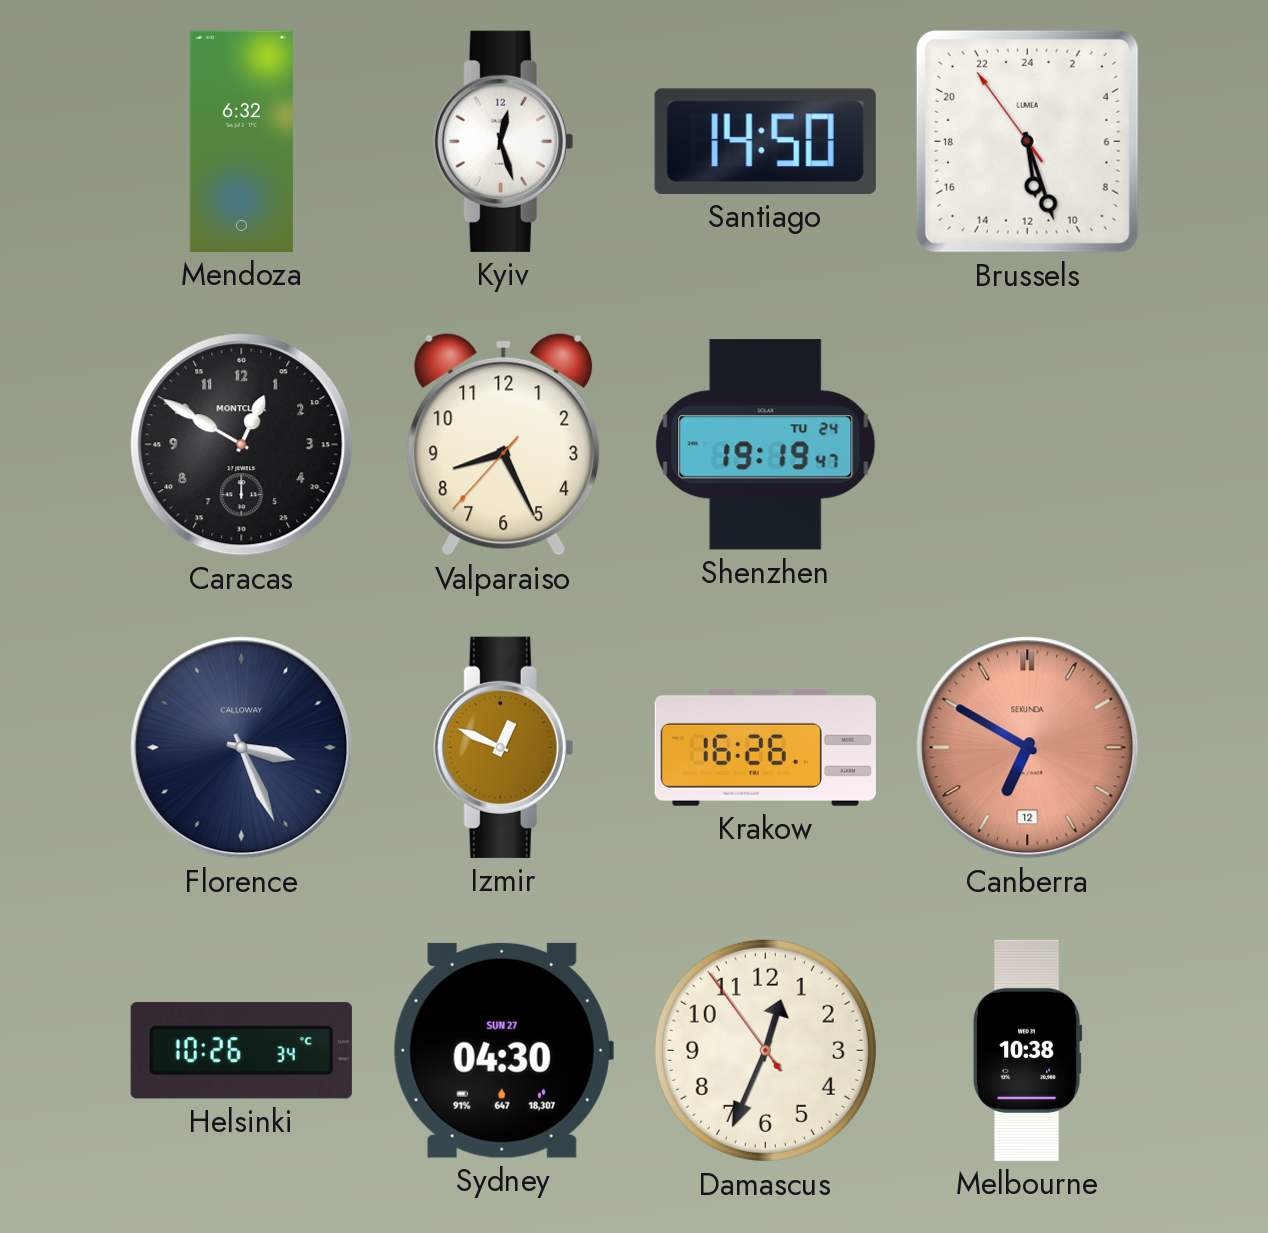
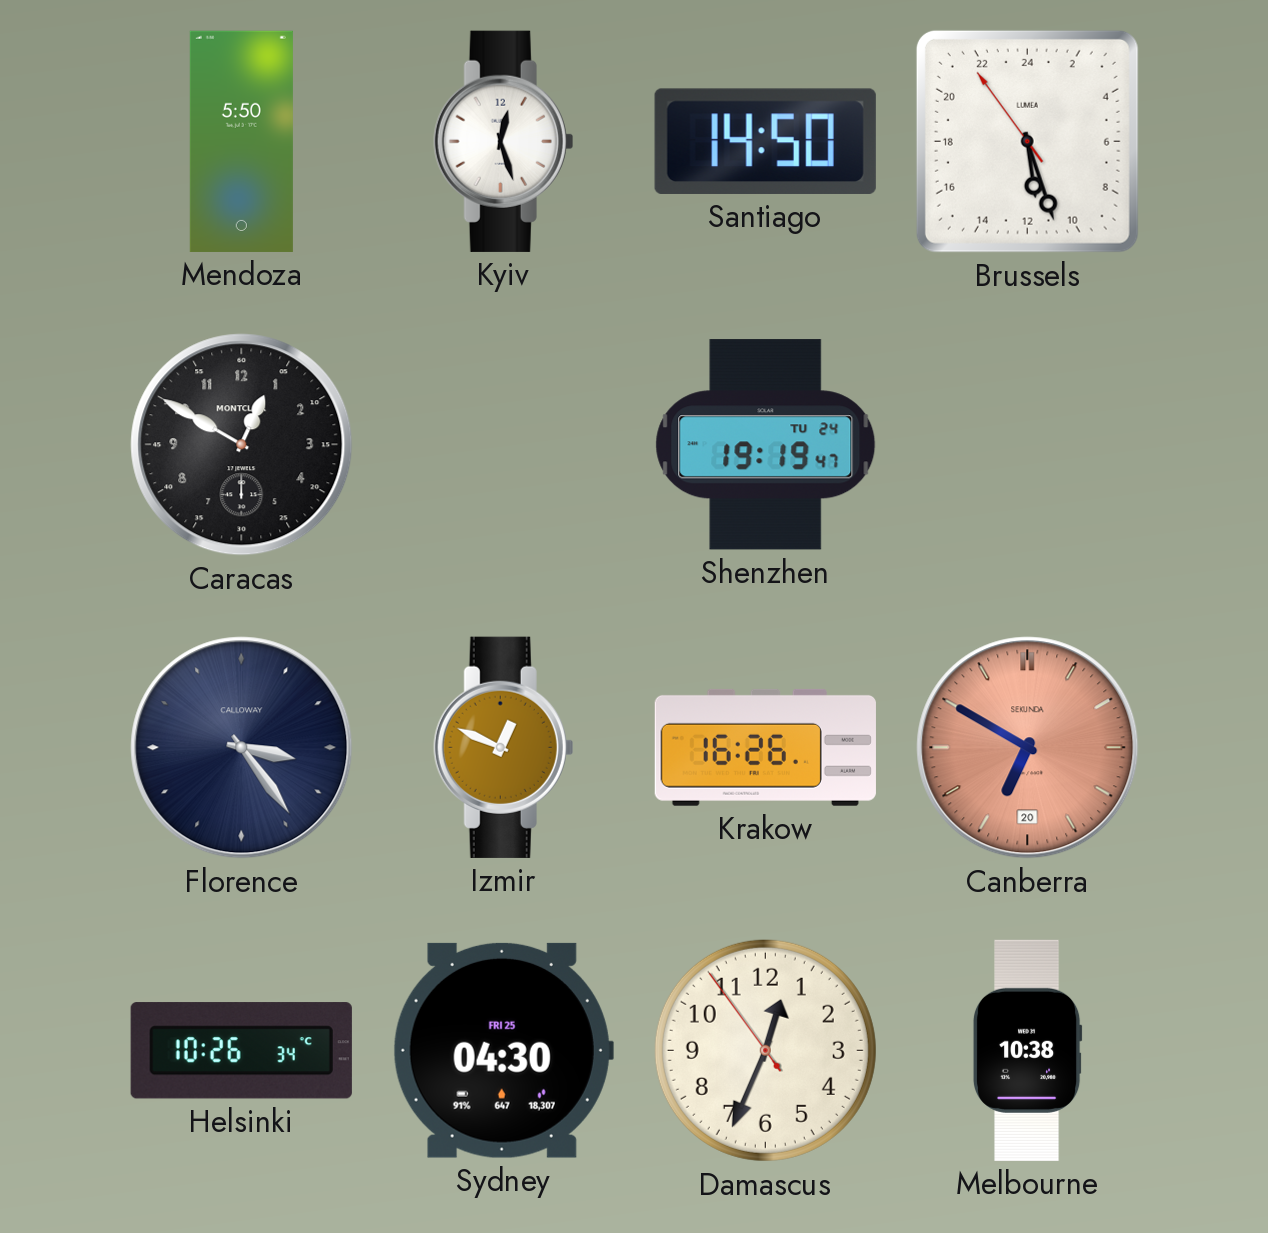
Mendoza: 6:32 -> 5:50
Valparaiso: 8:25 -> none
Florence: 3:26 -> 3:24
Canberra date: 12 -> 20
Sydney date: SUN 27 -> FRI 25
